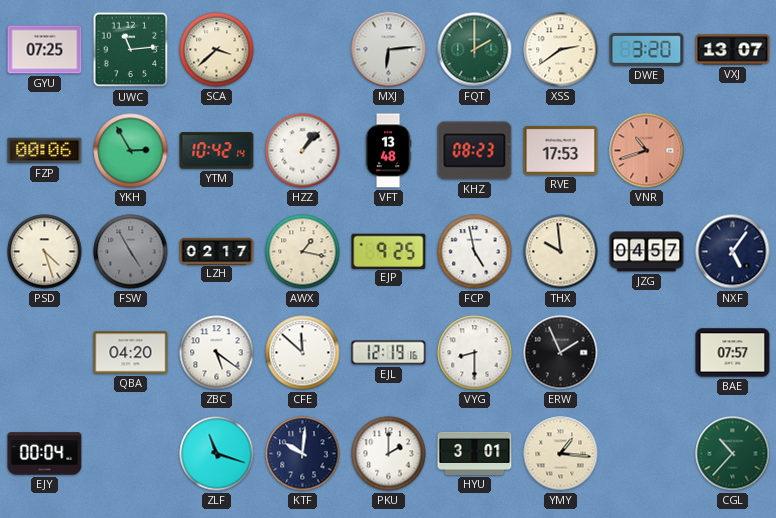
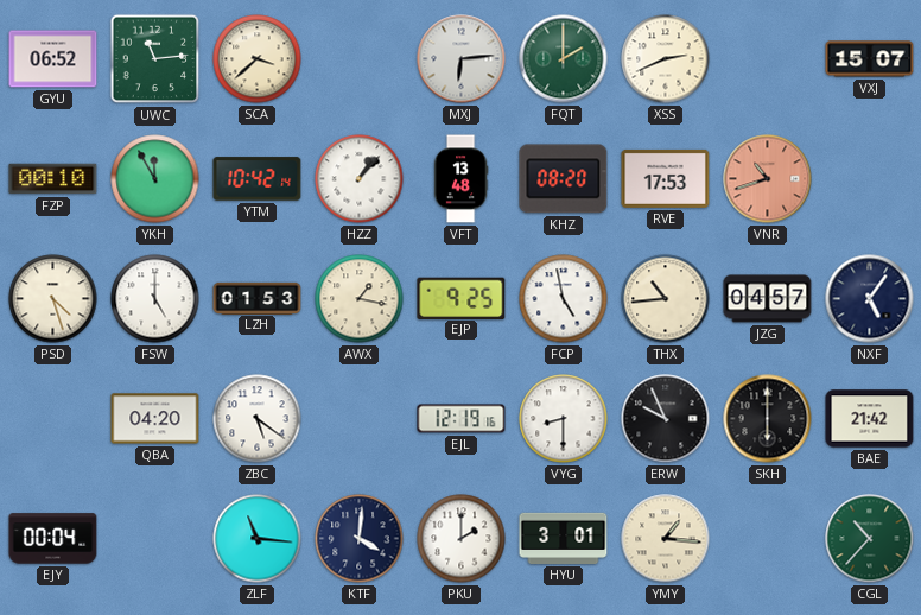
GYU: 07:25 -> 06:52
XSS: 2:39 -> 2:41
DWE: 3:20 -> none
VXJ: 13:07 -> 15:07
FZP: 00:06 -> 00:10
YKH: 2:55 -> 11:55
KHZ: 08:23 -> 08:20
FSW: 4:55 -> 5:00
FSW dial: grey -> white
LZH: 02:17 -> 01:53
THX: 9:59 -> 10:44
CFE: 11:52 -> none
ERW: 1:56 -> 9:56
SKH: none -> 6:00
BAE: 07:57 -> 21:42
ZLF: 11:18 -> 11:16
KTF: 10:01 -> 4:01
